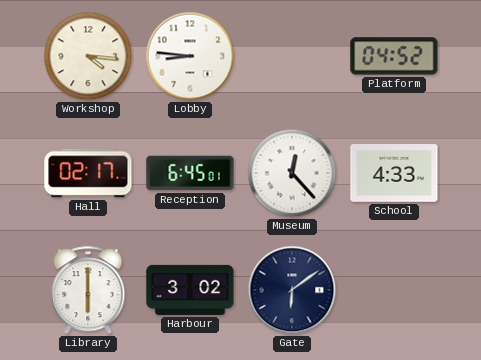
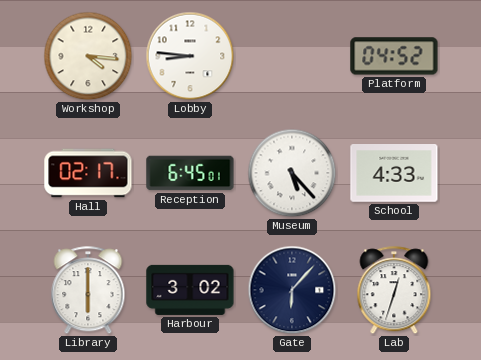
Museum: 12:23 -> 5:23
Gate: 6:09 -> 6:07
Lab: none -> 12:33
